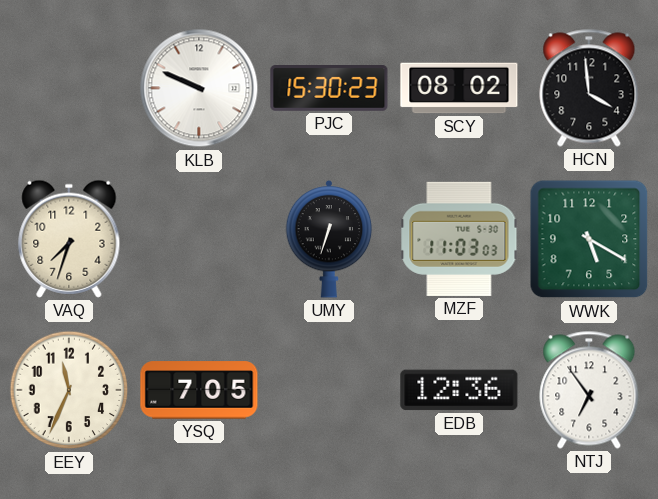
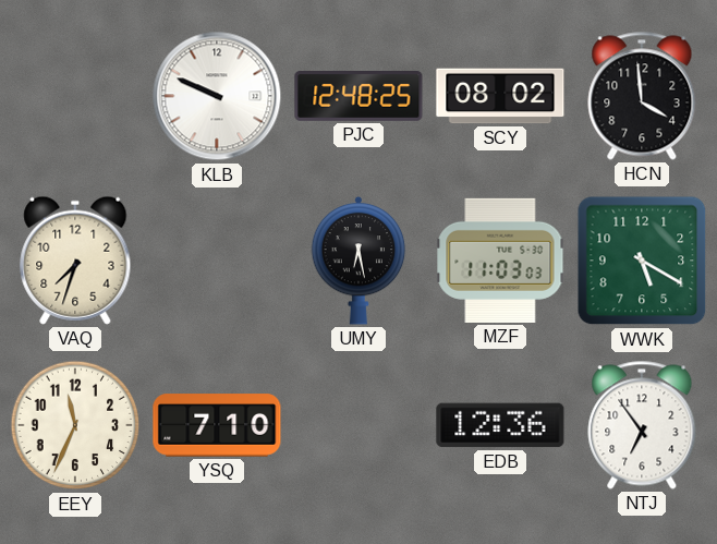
PJC: 15:30 -> 12:48
UMY: 6:33 -> 6:28
YSQ: 7:05 -> 7:10
